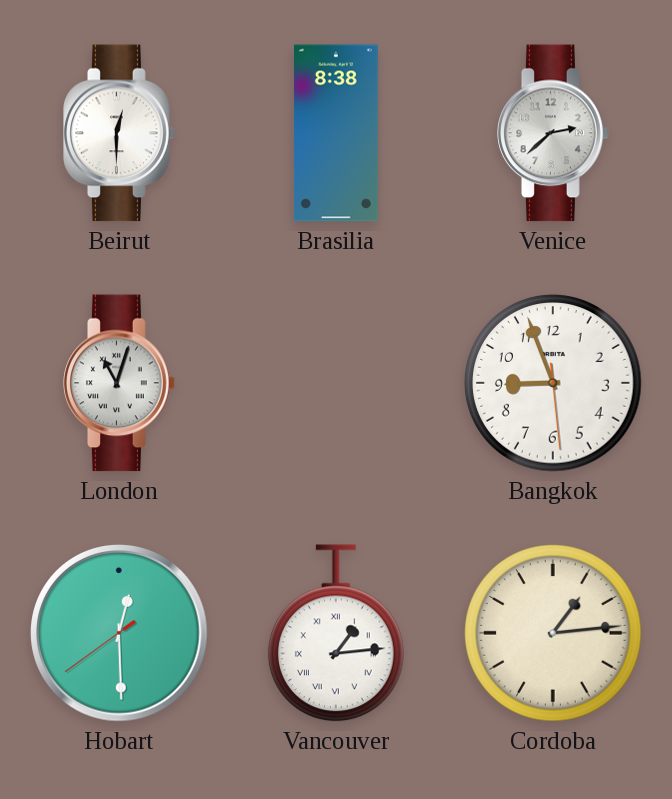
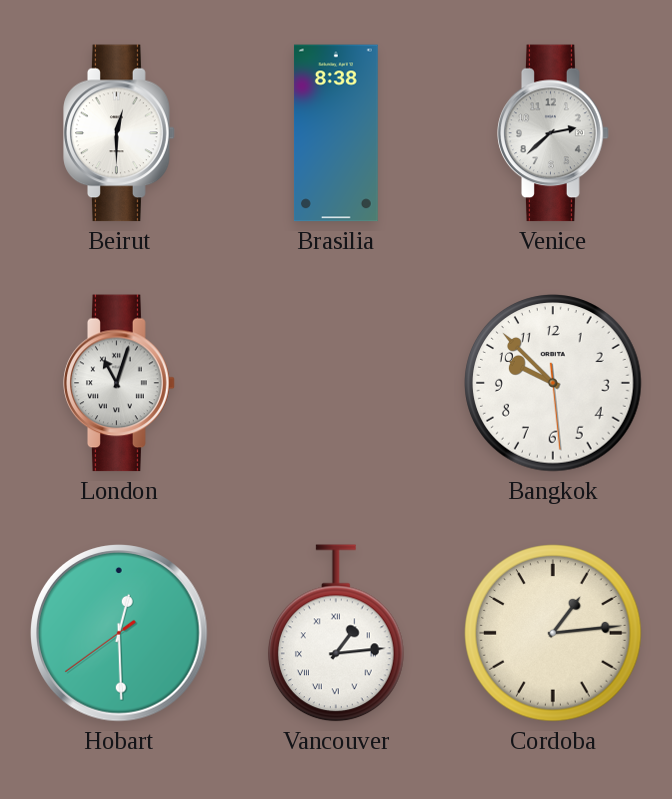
Bangkok: 8:56 -> 9:52
